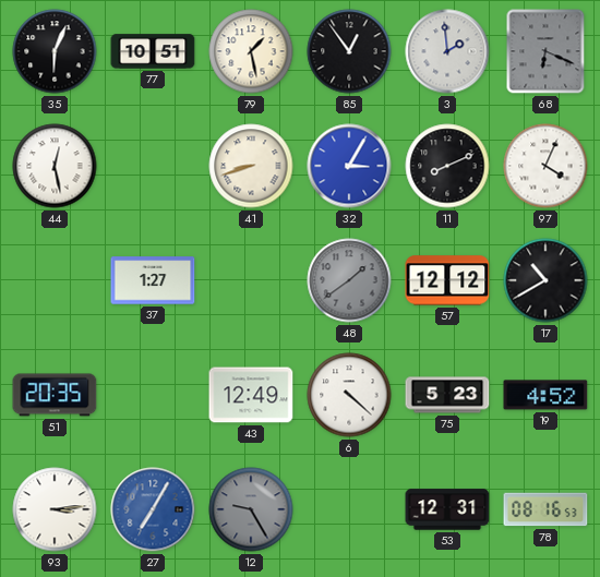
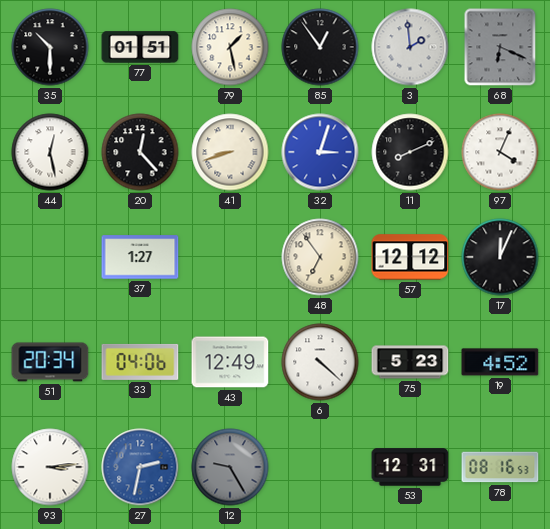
35: 6:04 -> 10:30
77: 10:51 -> 01:51
20: none -> 12:23
32: 3:05 -> 3:03
48: 1:39 -> 6:54
48 dial: grey -> cream
17: 10:40 -> 12:04
51: 20:35 -> 20:34
33: none -> 04:06
27: 7:05 -> 2:32
